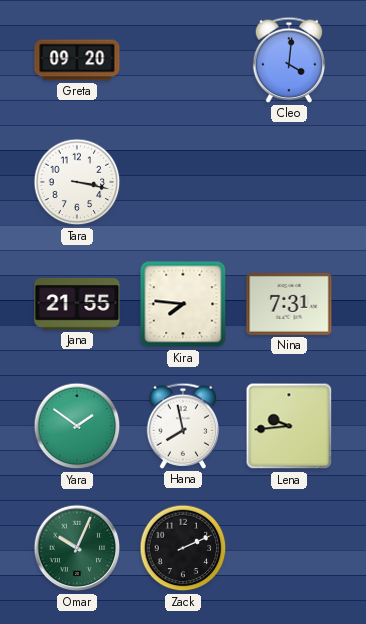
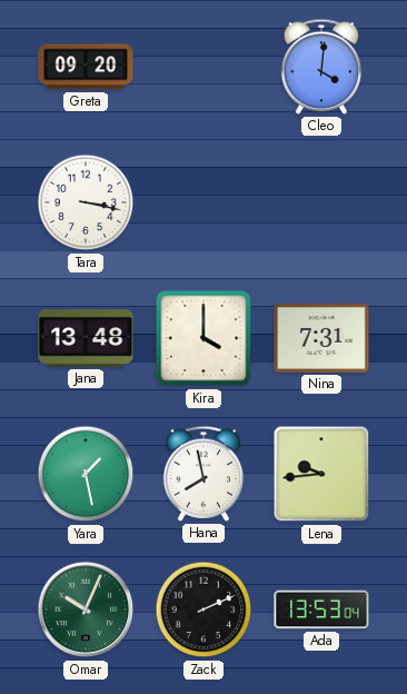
Jana: 21:55 -> 13:48
Kira: 7:46 -> 4:00
Yara: 1:51 -> 1:28
Ada: none -> 13:53
